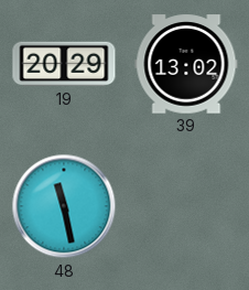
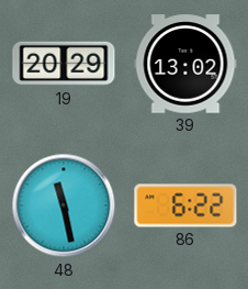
86: none -> 6:22
